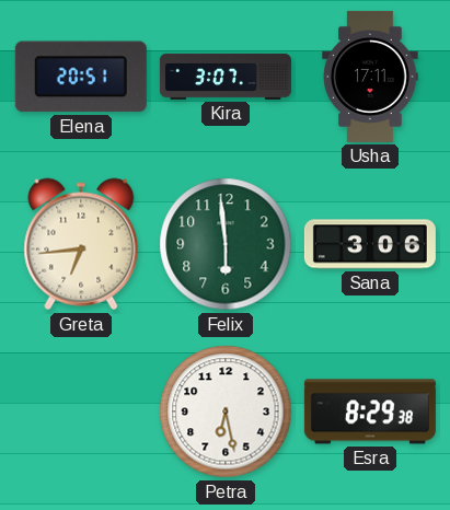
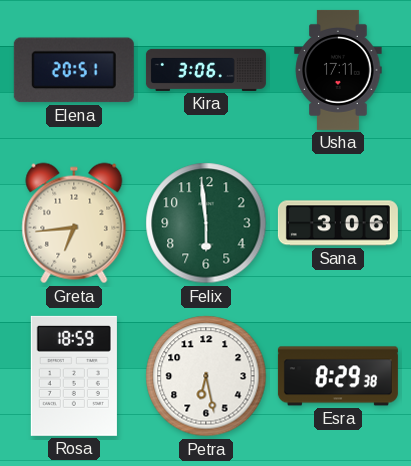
Kira: 3:07 -> 3:06
Rosa: none -> 18:59
